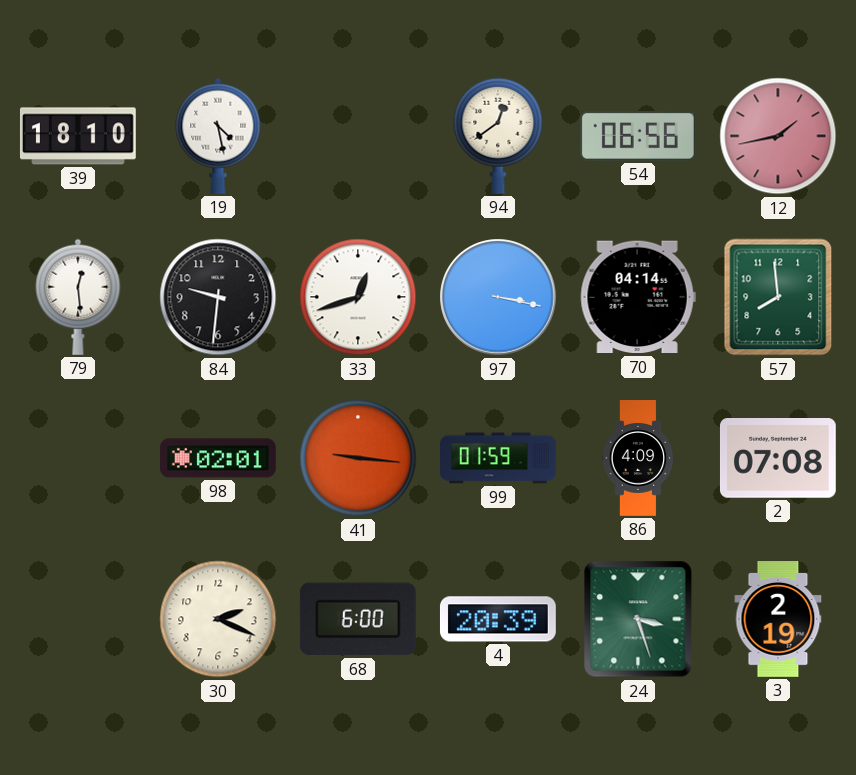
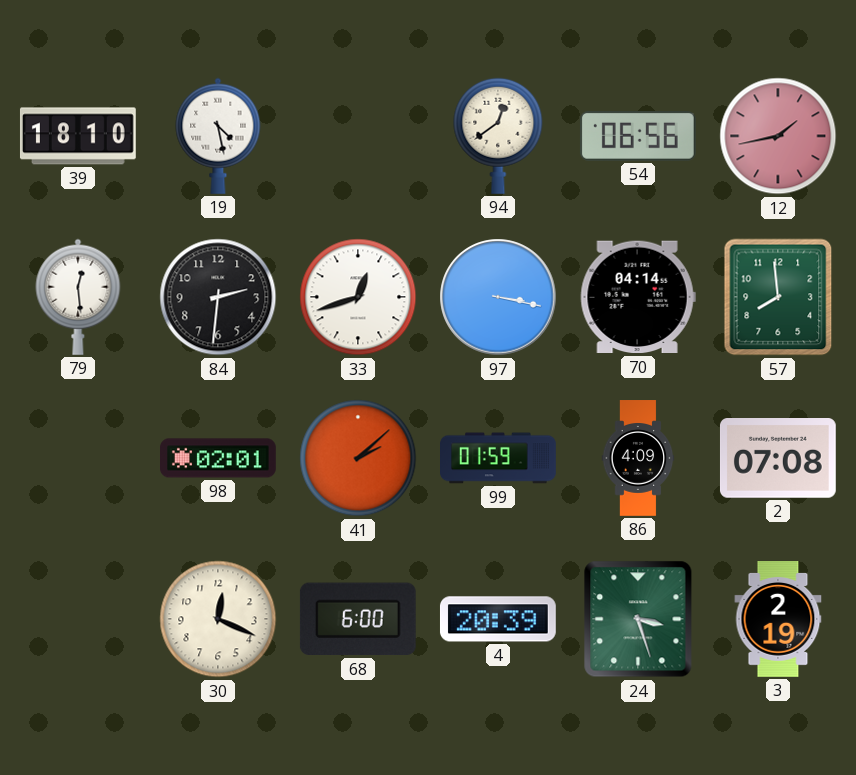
84: 9:31 -> 2:31
41: 9:16 -> 2:08
30: 2:19 -> 12:19
